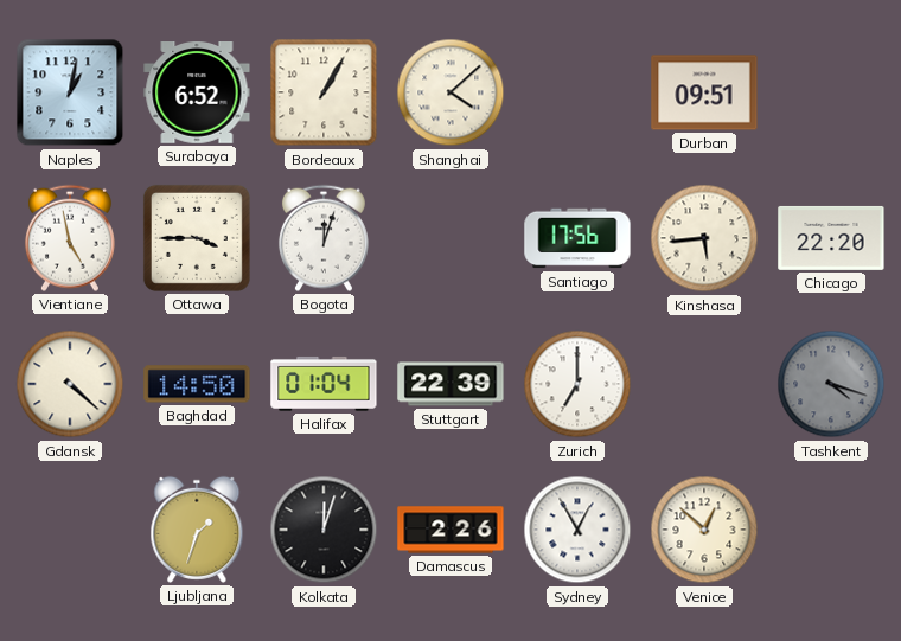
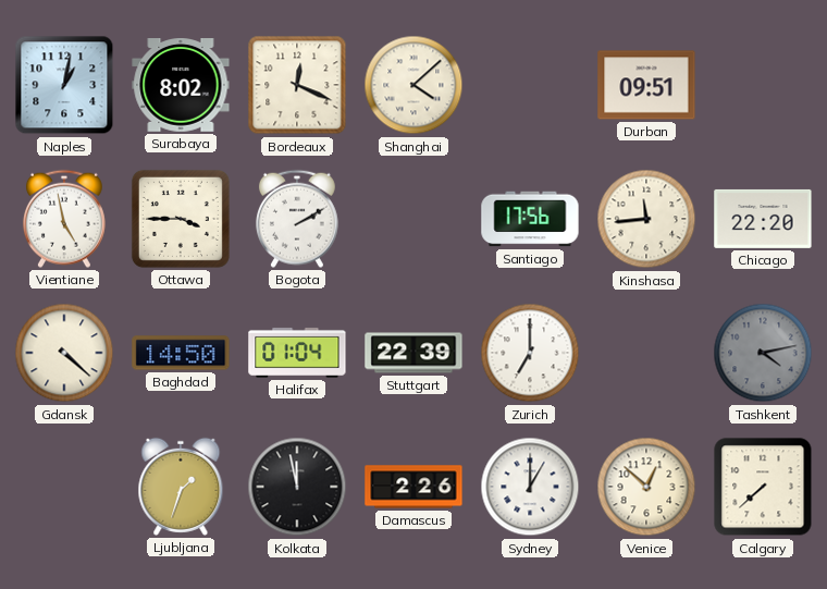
Surabaya: 6:52 -> 8:02
Bordeaux: 1:05 -> 12:19
Bogota: 12:03 -> 2:10
Kinshasa: 5:44 -> 11:44
Tashkent: 4:18 -> 4:13
Kolkata: 12:03 -> 11:58
Sydney: 12:55 -> 1:00
Calgary: none -> 7:38
